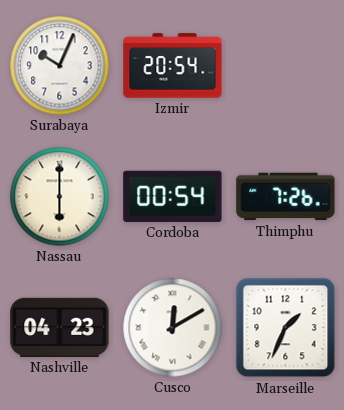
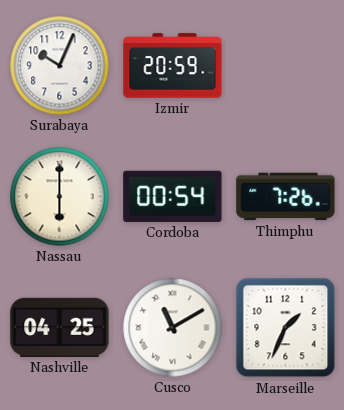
Izmir: 20:54 -> 20:59
Nashville: 04:23 -> 04:25
Cusco: 12:10 -> 11:10
